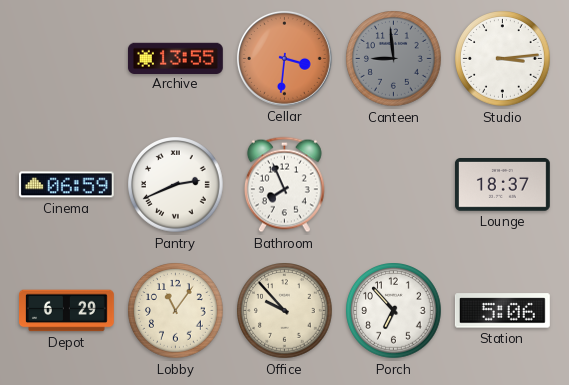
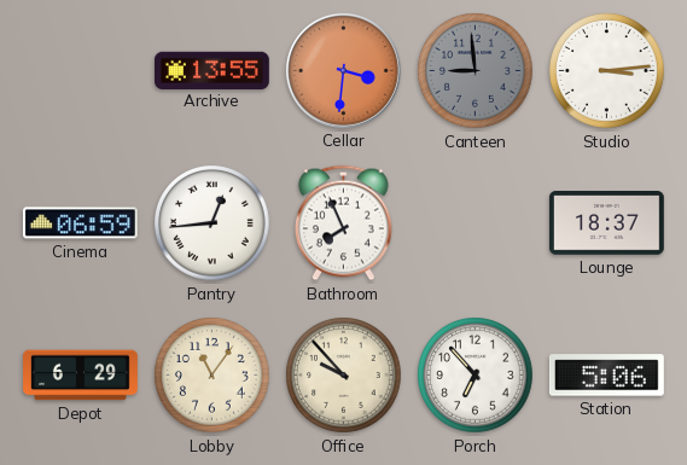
Pantry: 2:41 -> 12:44
